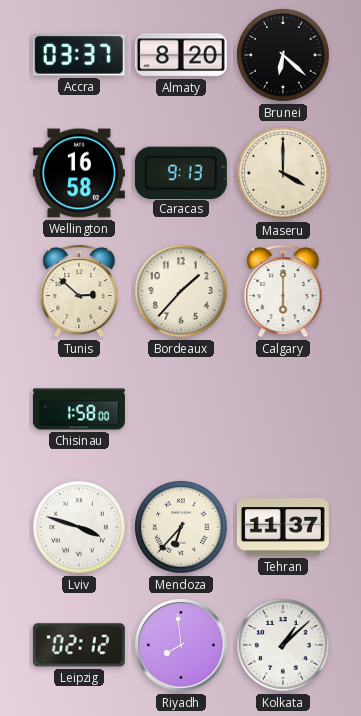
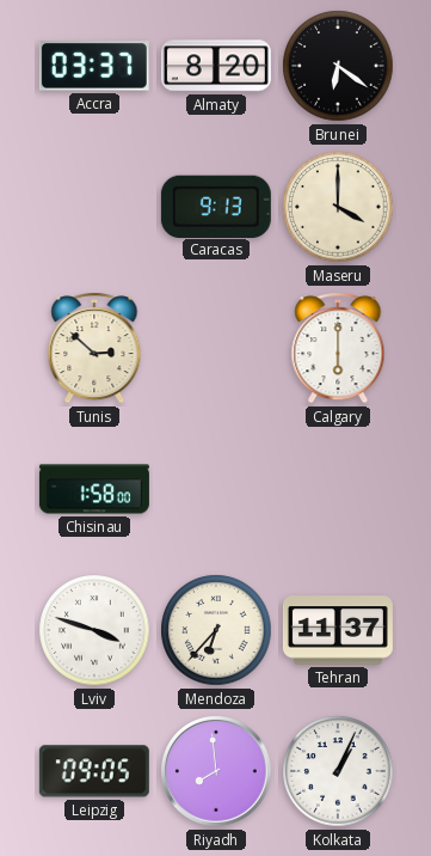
Brunei: 6:22 -> 6:21
Wellington: 16:58 -> none
Bordeaux: 1:37 -> none
Leipzig: 02:12 -> 09:05
Kolkata: 1:08 -> 1:04
